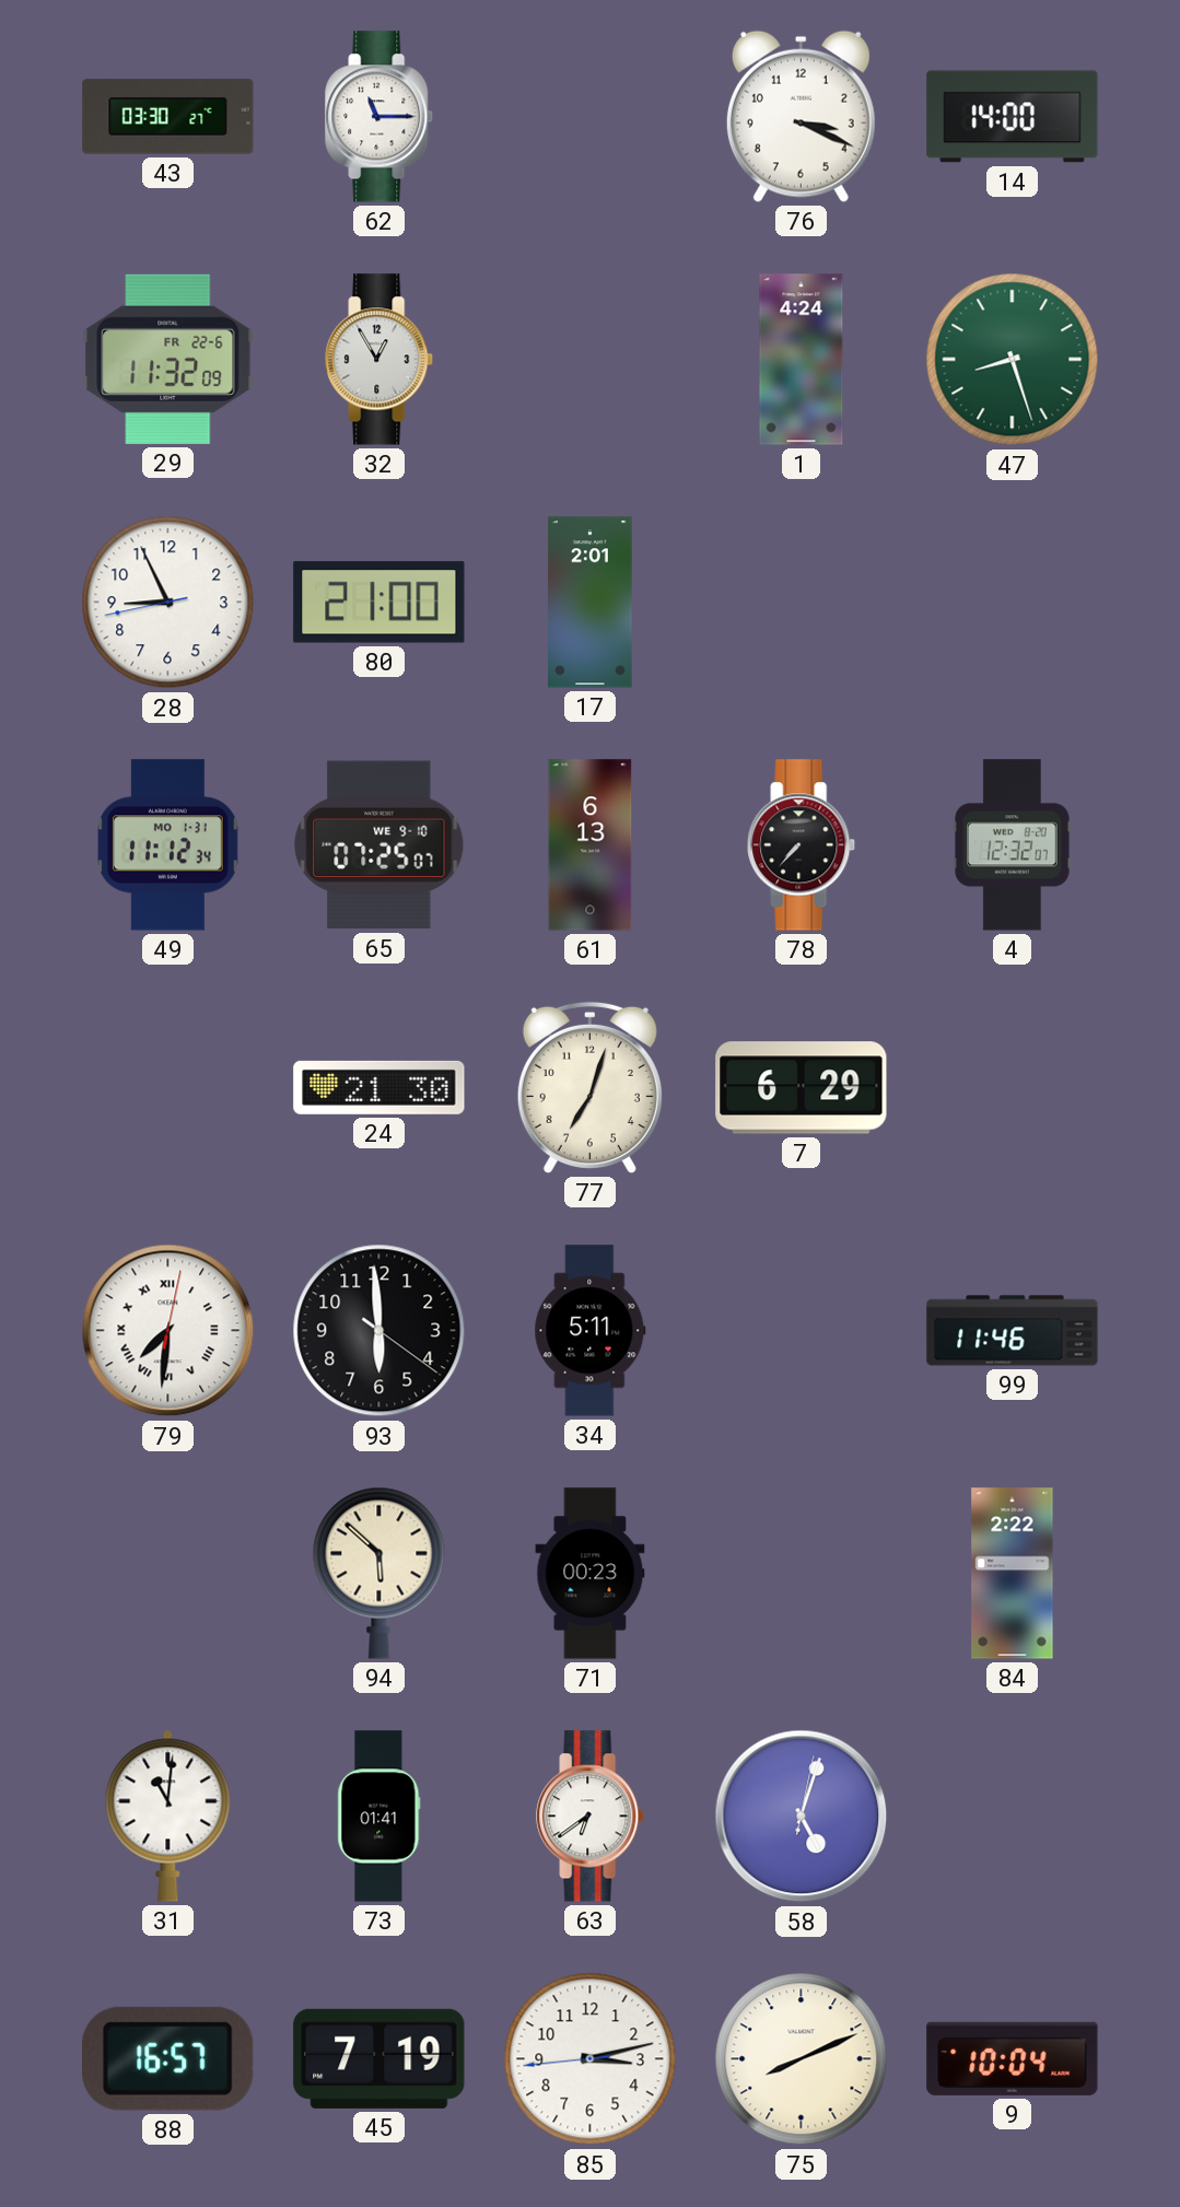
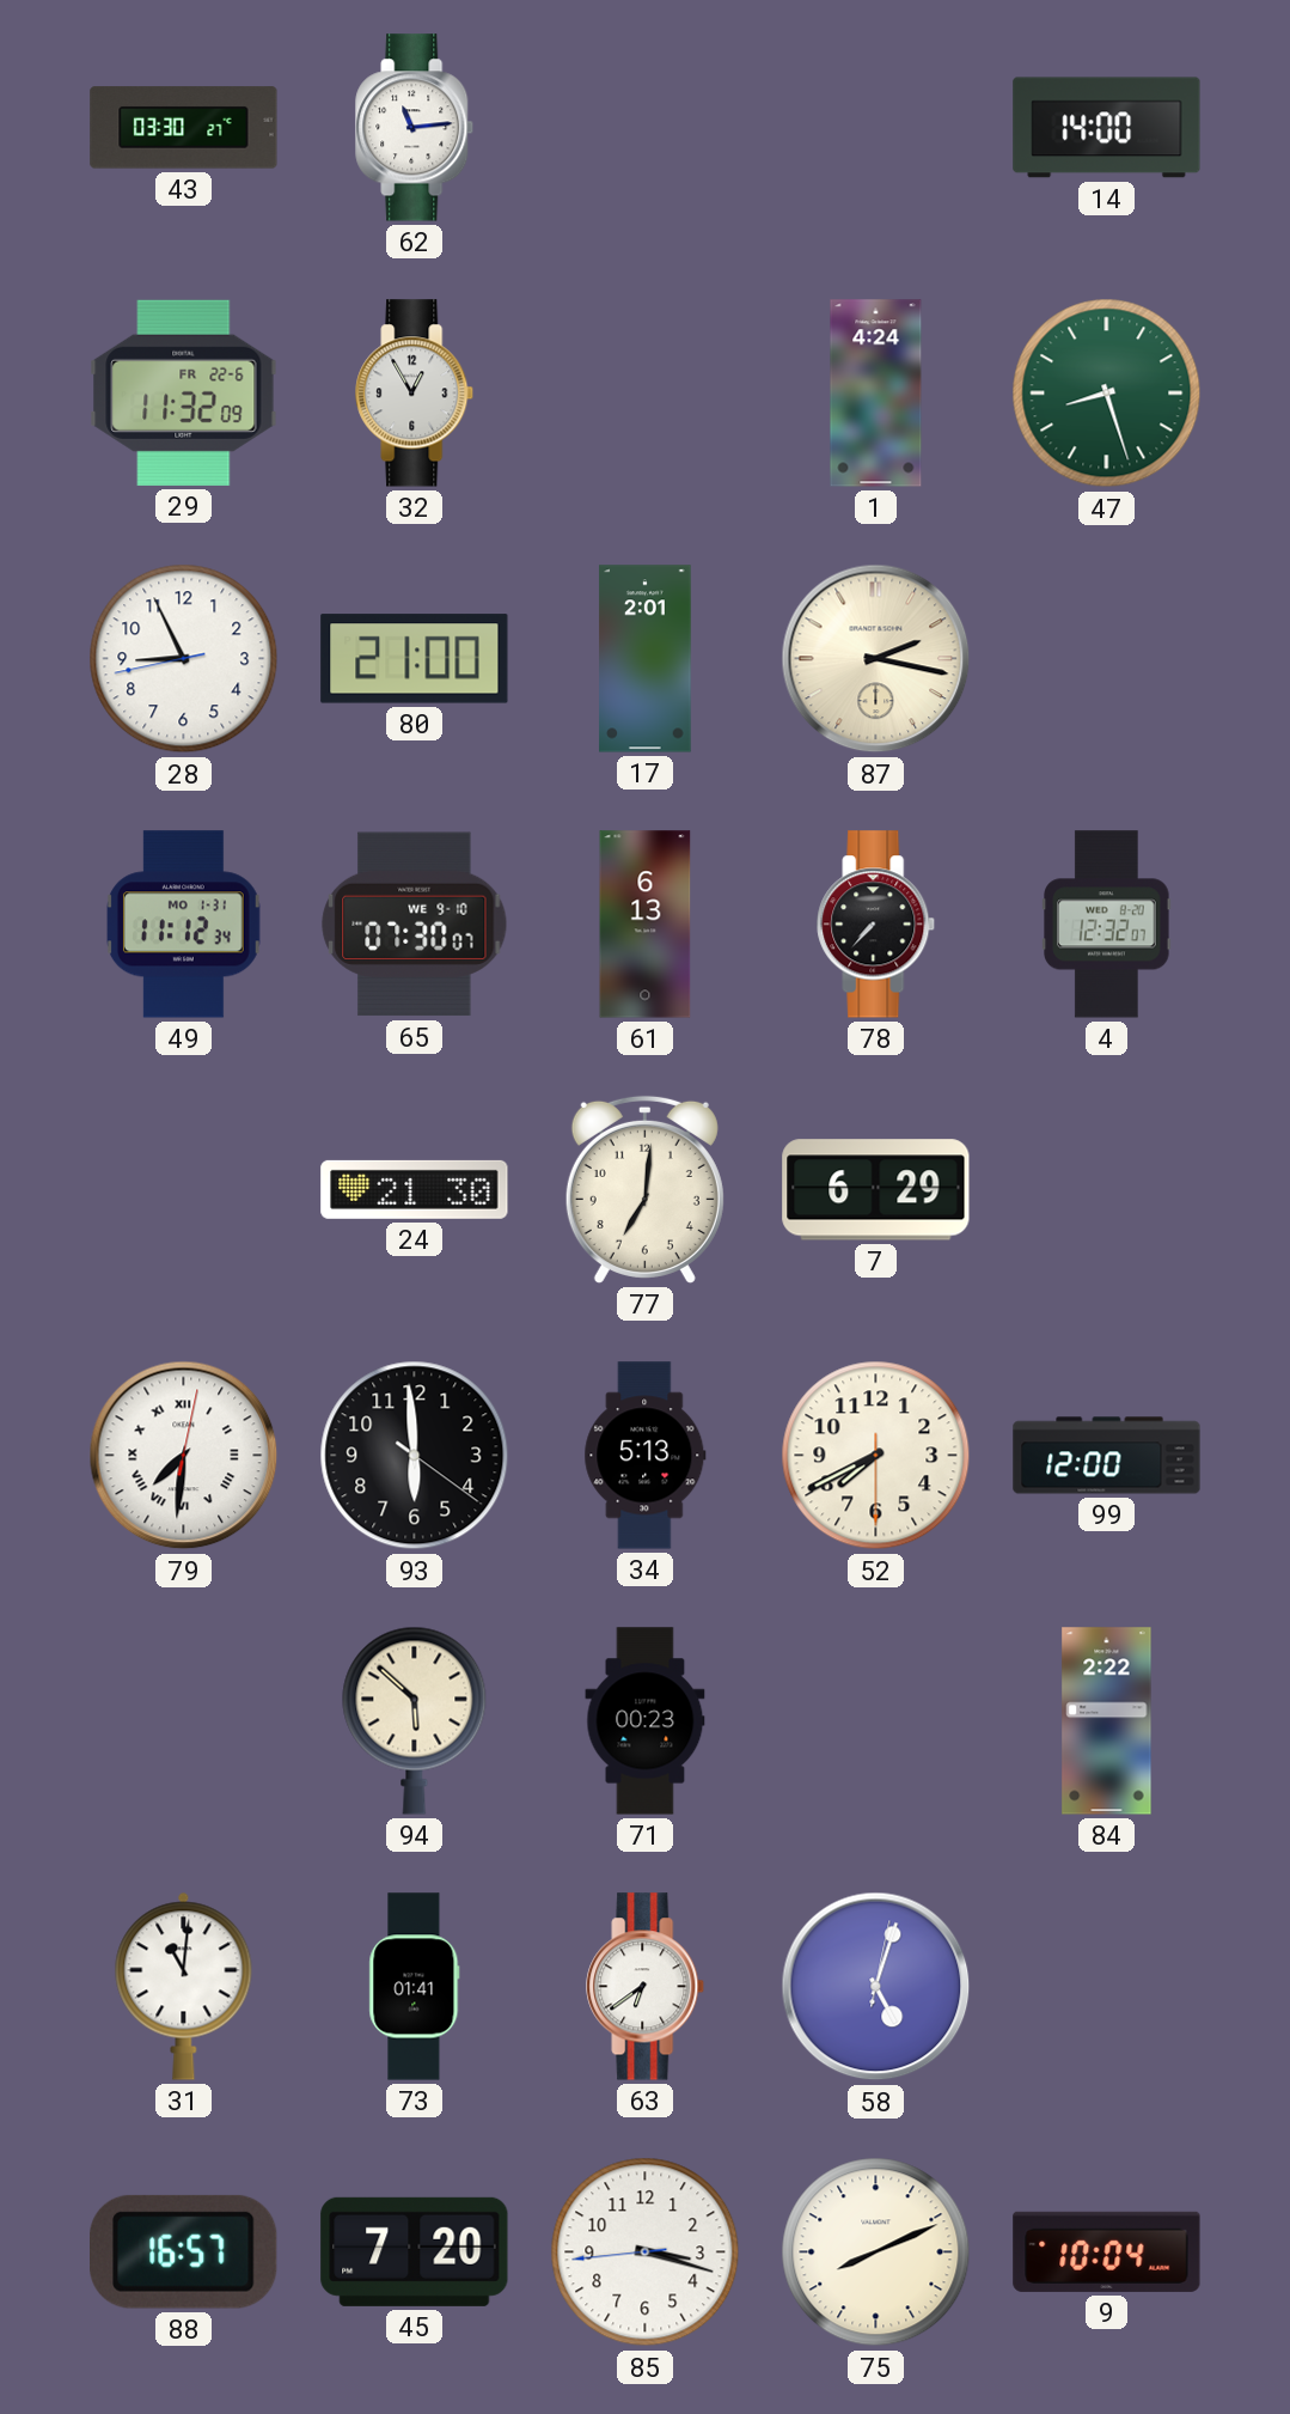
62: 11:15 -> 11:14
76: 3:19 -> none
87: none -> 2:17
65: 07:25 -> 07:30
77: 7:03 -> 7:01
34: 5:11 -> 5:13
52: none -> 7:40
99: 11:46 -> 12:00
45: 7:19 -> 7:20
85: 3:12 -> 3:17
